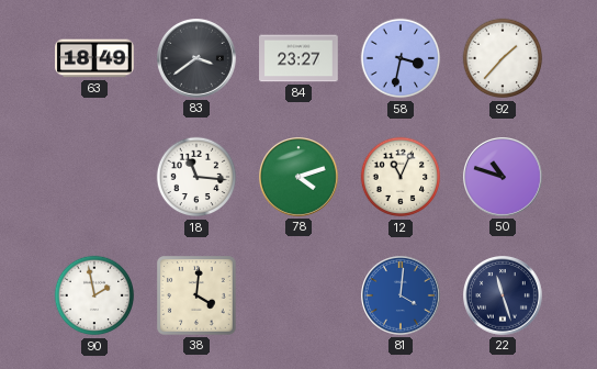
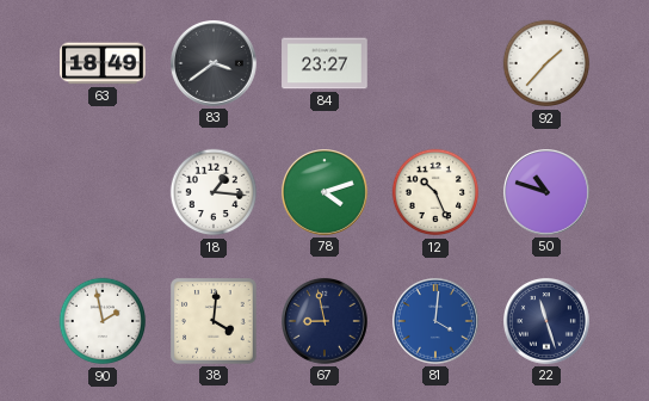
58: 3:32 -> none
18: 11:16 -> 1:16
12: 11:04 -> 10:26
67: none -> 8:58
